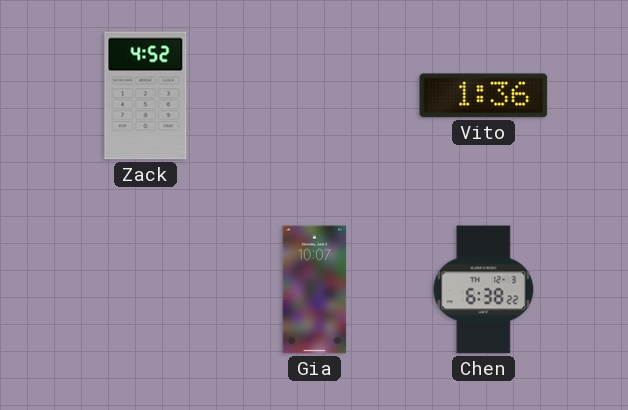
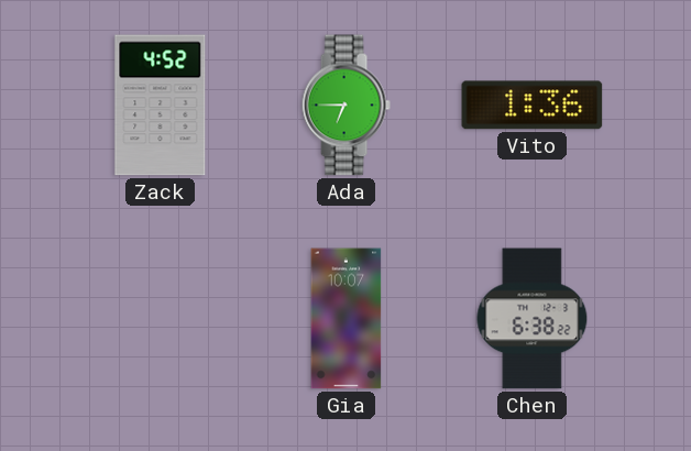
Ada: none -> 6:45
